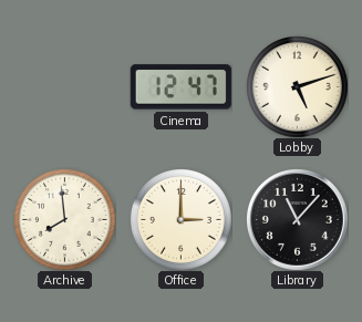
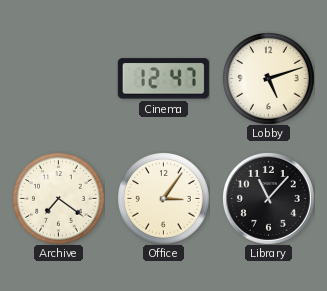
Archive: 7:59 -> 7:21
Office: 3:00 -> 3:06
